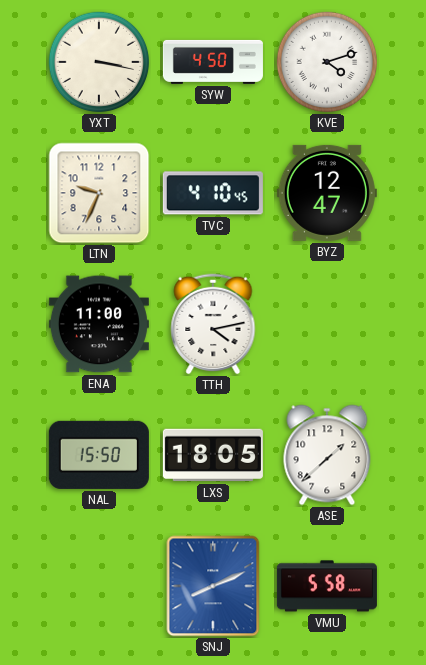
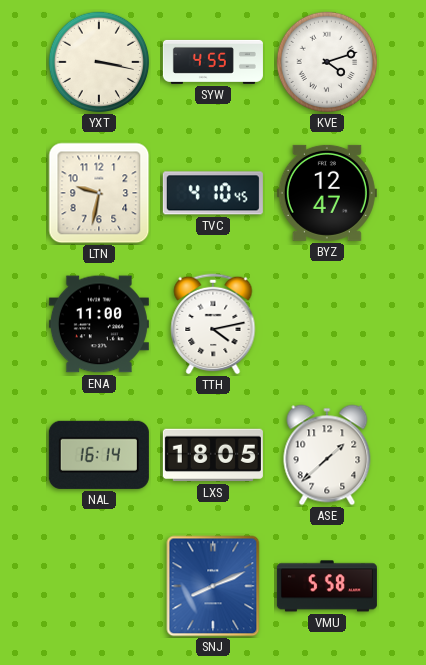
SYW: 4:50 -> 4:55
LTN: 9:34 -> 9:32
NAL: 15:50 -> 16:14
